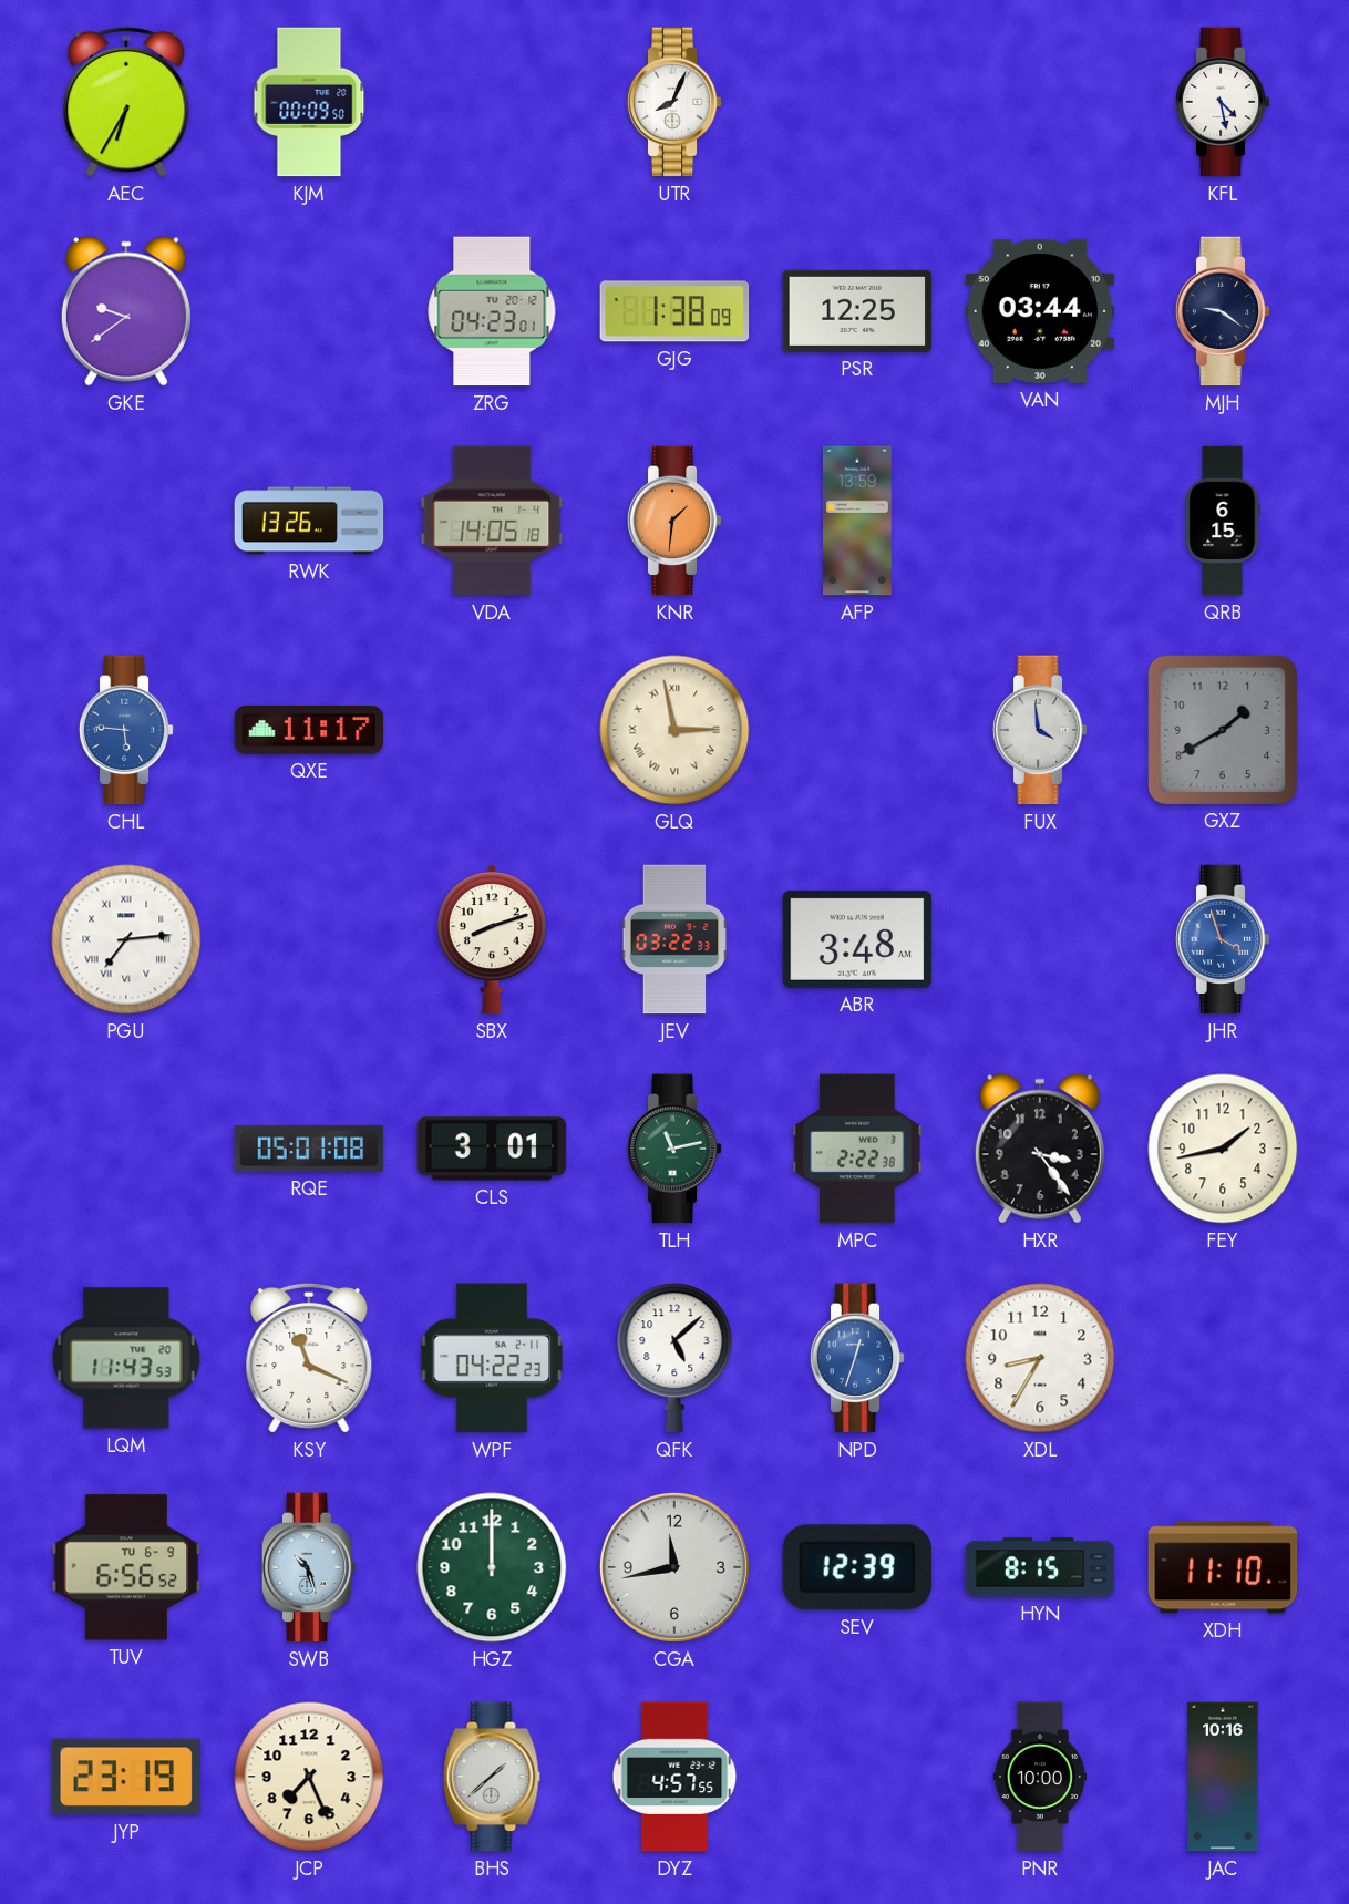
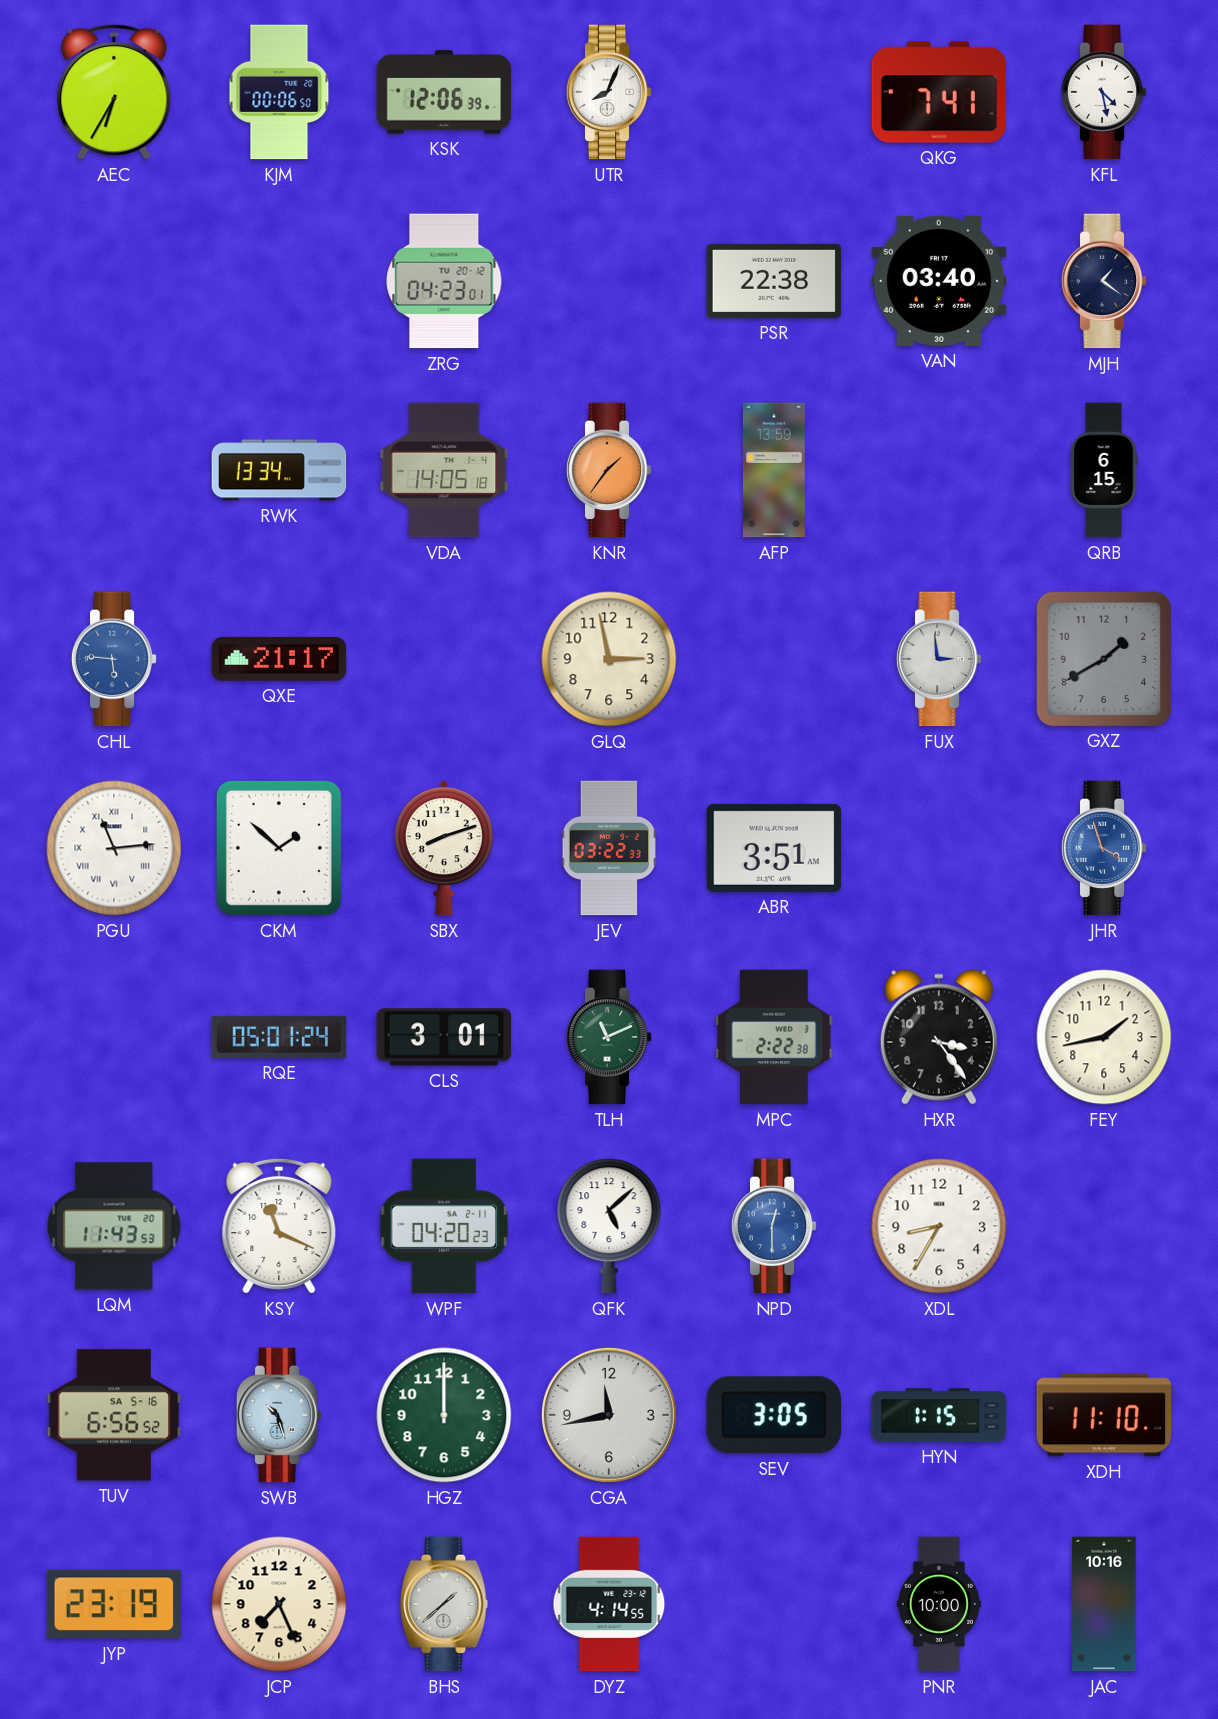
KJM: 00:09 -> 00:06
KSK: none -> 12:06
QKG: none -> 7:41
GKE: 9:39 -> none
GJG: 1:38 -> none
PSR: 12:25 -> 22:38
VAN: 03:44 -> 03:40
MJH: 9:21 -> 1:21
RWK: 13:26 -> 13:34
KNR: 1:31 -> 1:36
QXE: 11:17 -> 21:17
GLQ numerals: Roman -> Arabic
FUX: 3:59 -> 2:59
PGU: 7:14 -> 11:14
CKM: none -> 1:52
ABR: 3:48 -> 3:51
RQE: 05:01:08 -> 05:01:24
TLH: 11:13 -> 11:11
WPF: 04:22 -> 04:20
NPD: 12:33 -> 12:30
TUV date: TU 6-9 -> SA 5-16
SEV: 12:39 -> 3:05
HYN: 8:15 -> 1:15
DYZ: 4:57 -> 4:14
